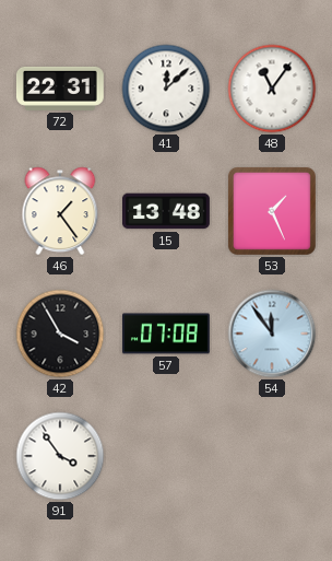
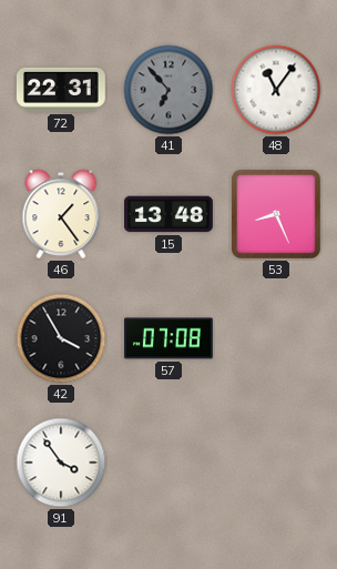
41: 12:08 -> 6:53
41 dial: white -> grey
53: 1:26 -> 8:26
54: 11:54 -> none
